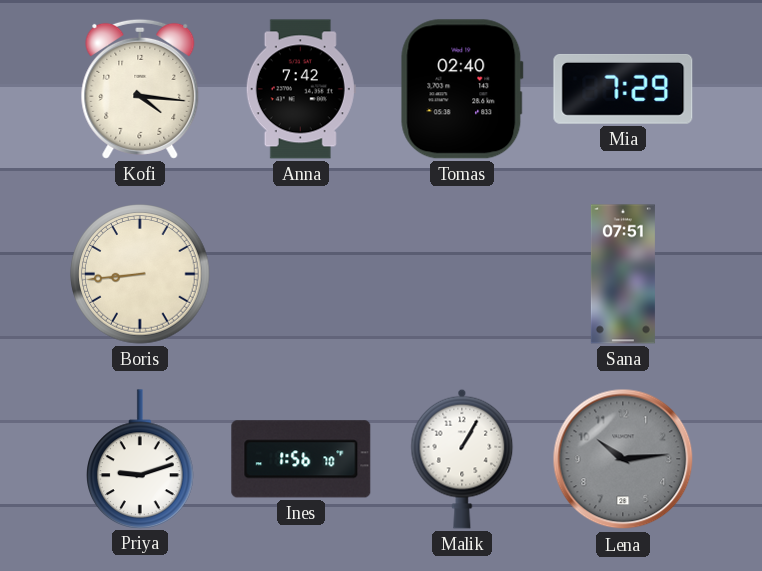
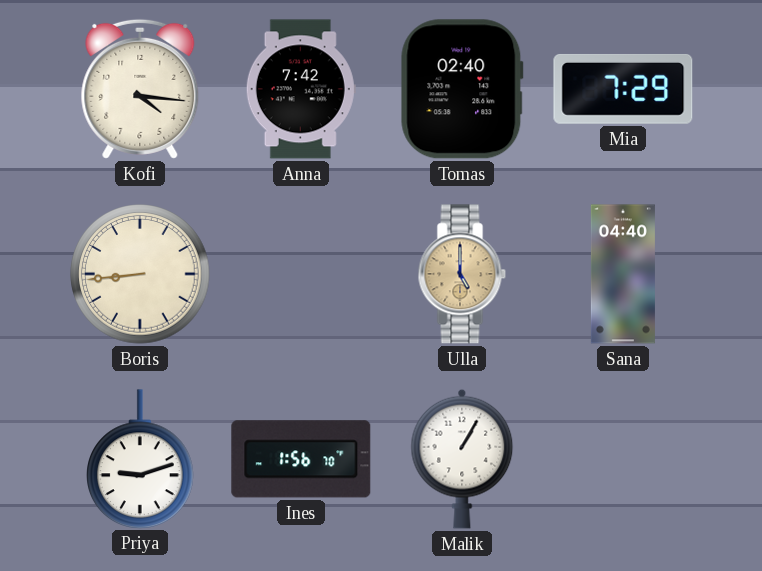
Ulla: none -> 5:00
Sana: 07:51 -> 04:40
Lena: 10:14 -> none
